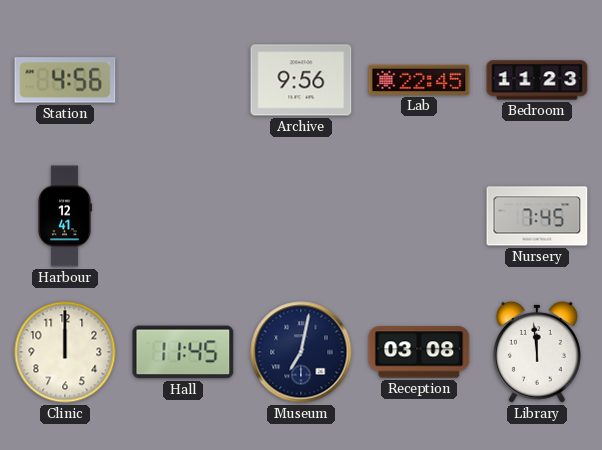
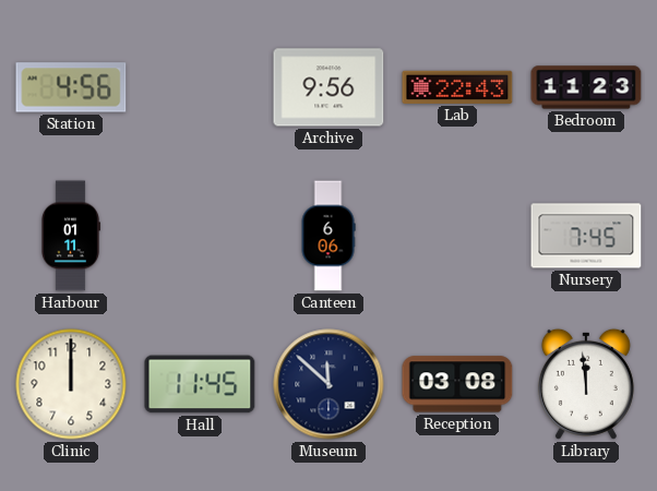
Lab: 22:45 -> 22:43
Harbour: 12:41 -> 01:11
Canteen: none -> 6:06
Museum: 7:02 -> 11:52
